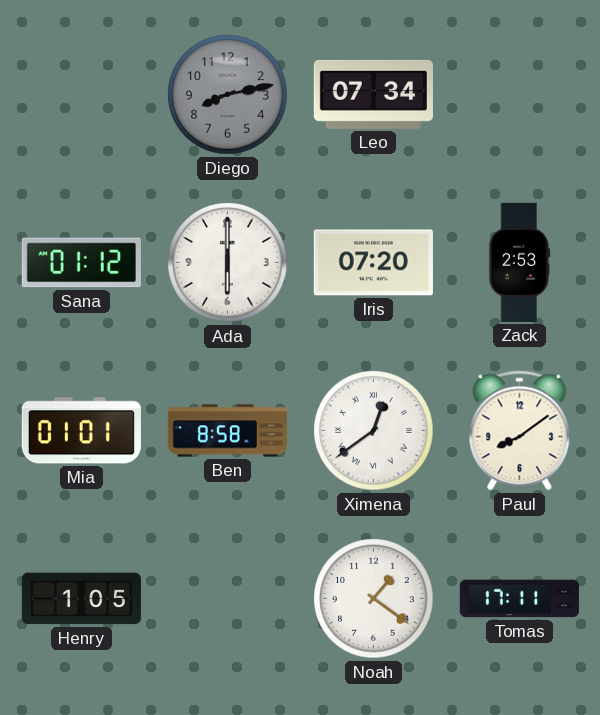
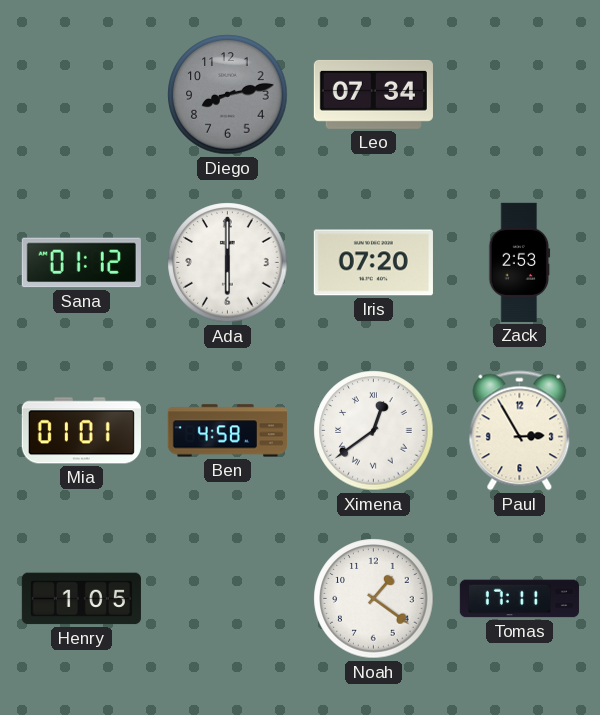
Ben: 8:58 -> 4:58
Paul: 8:09 -> 2:55
